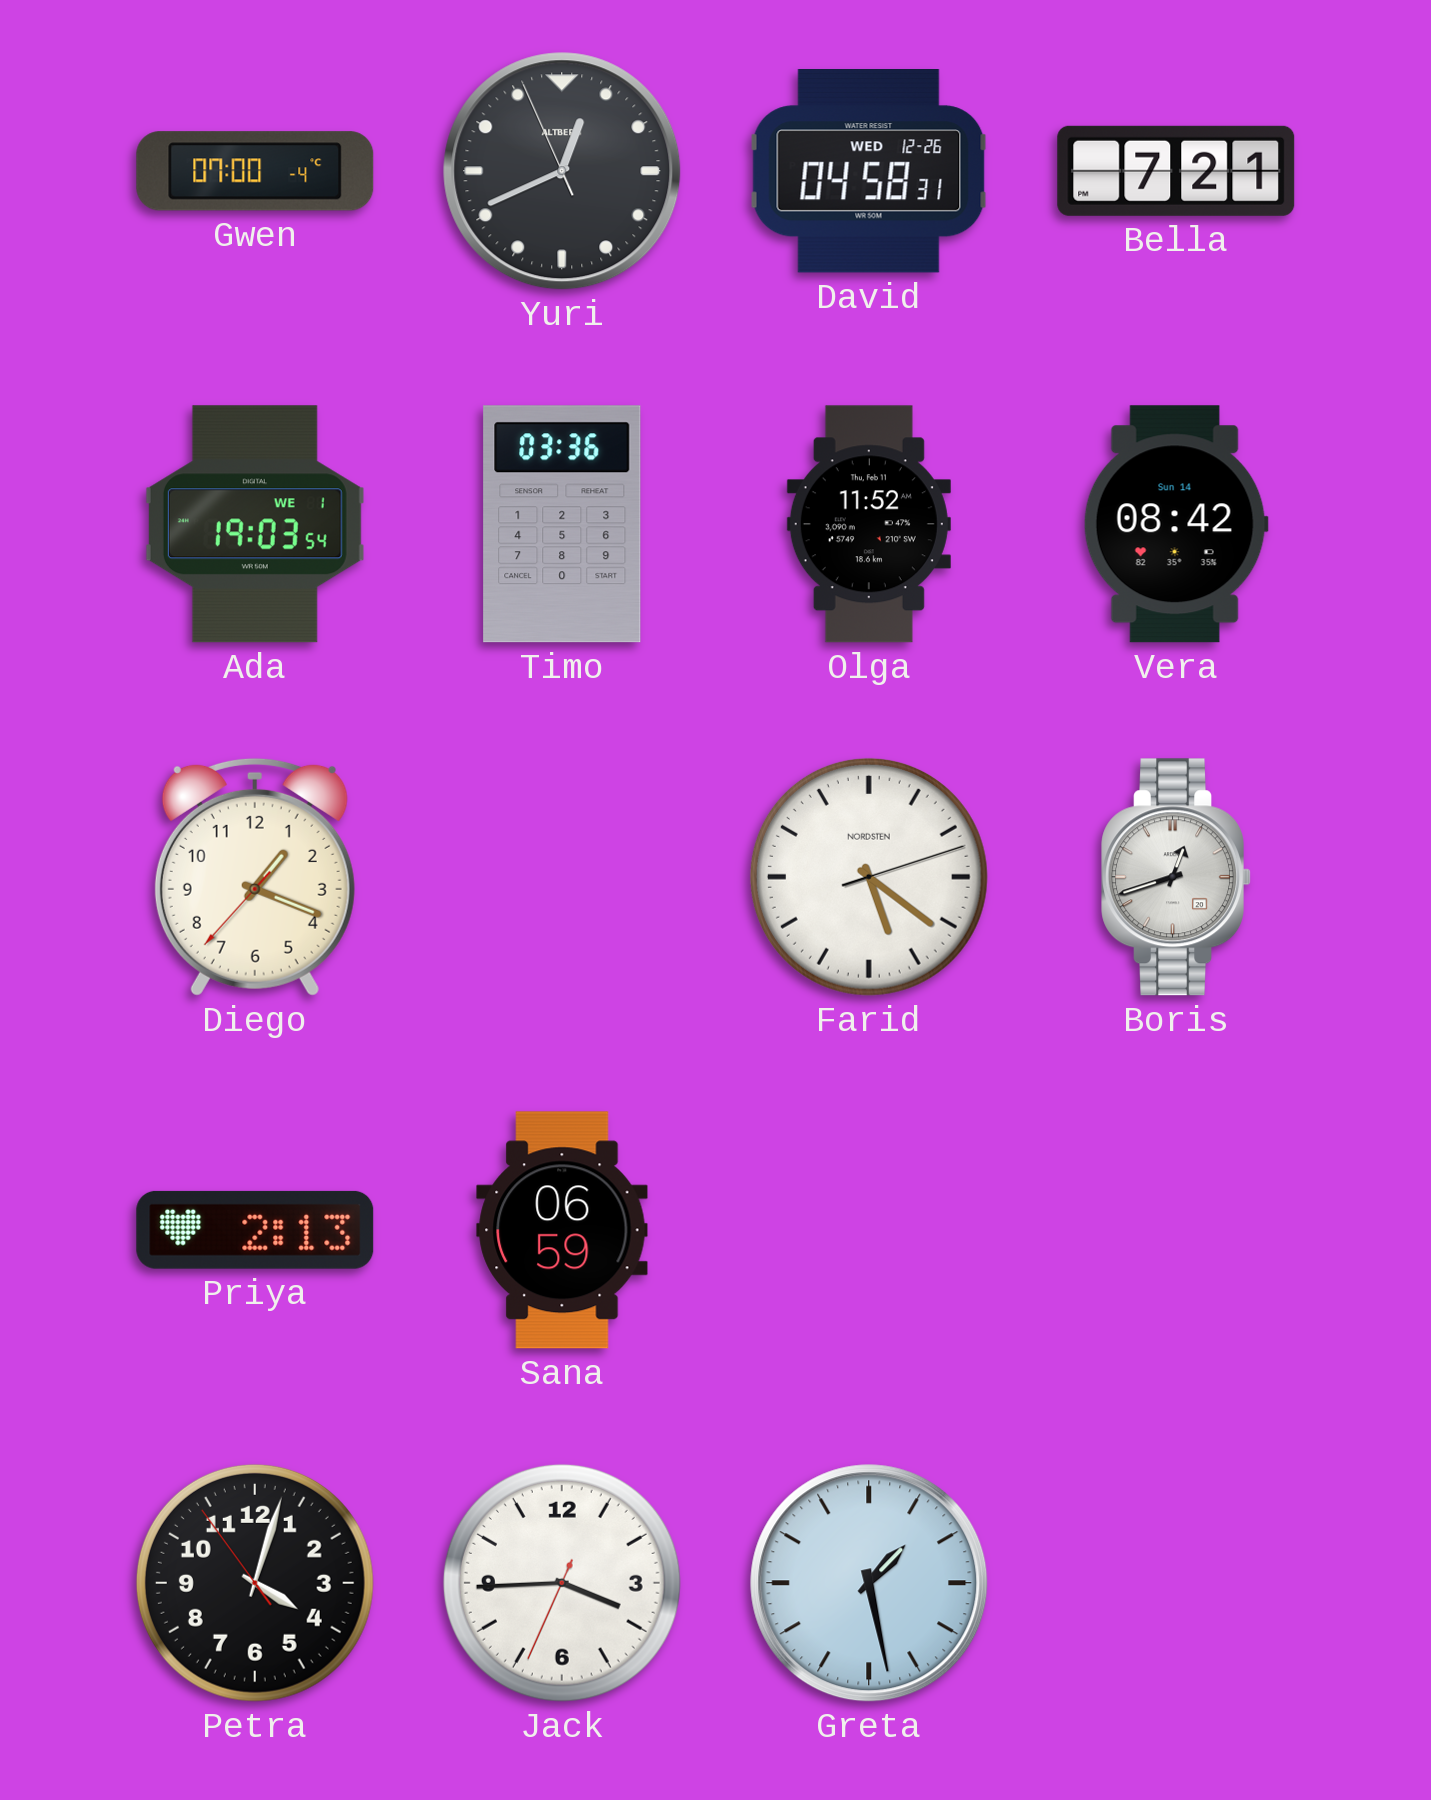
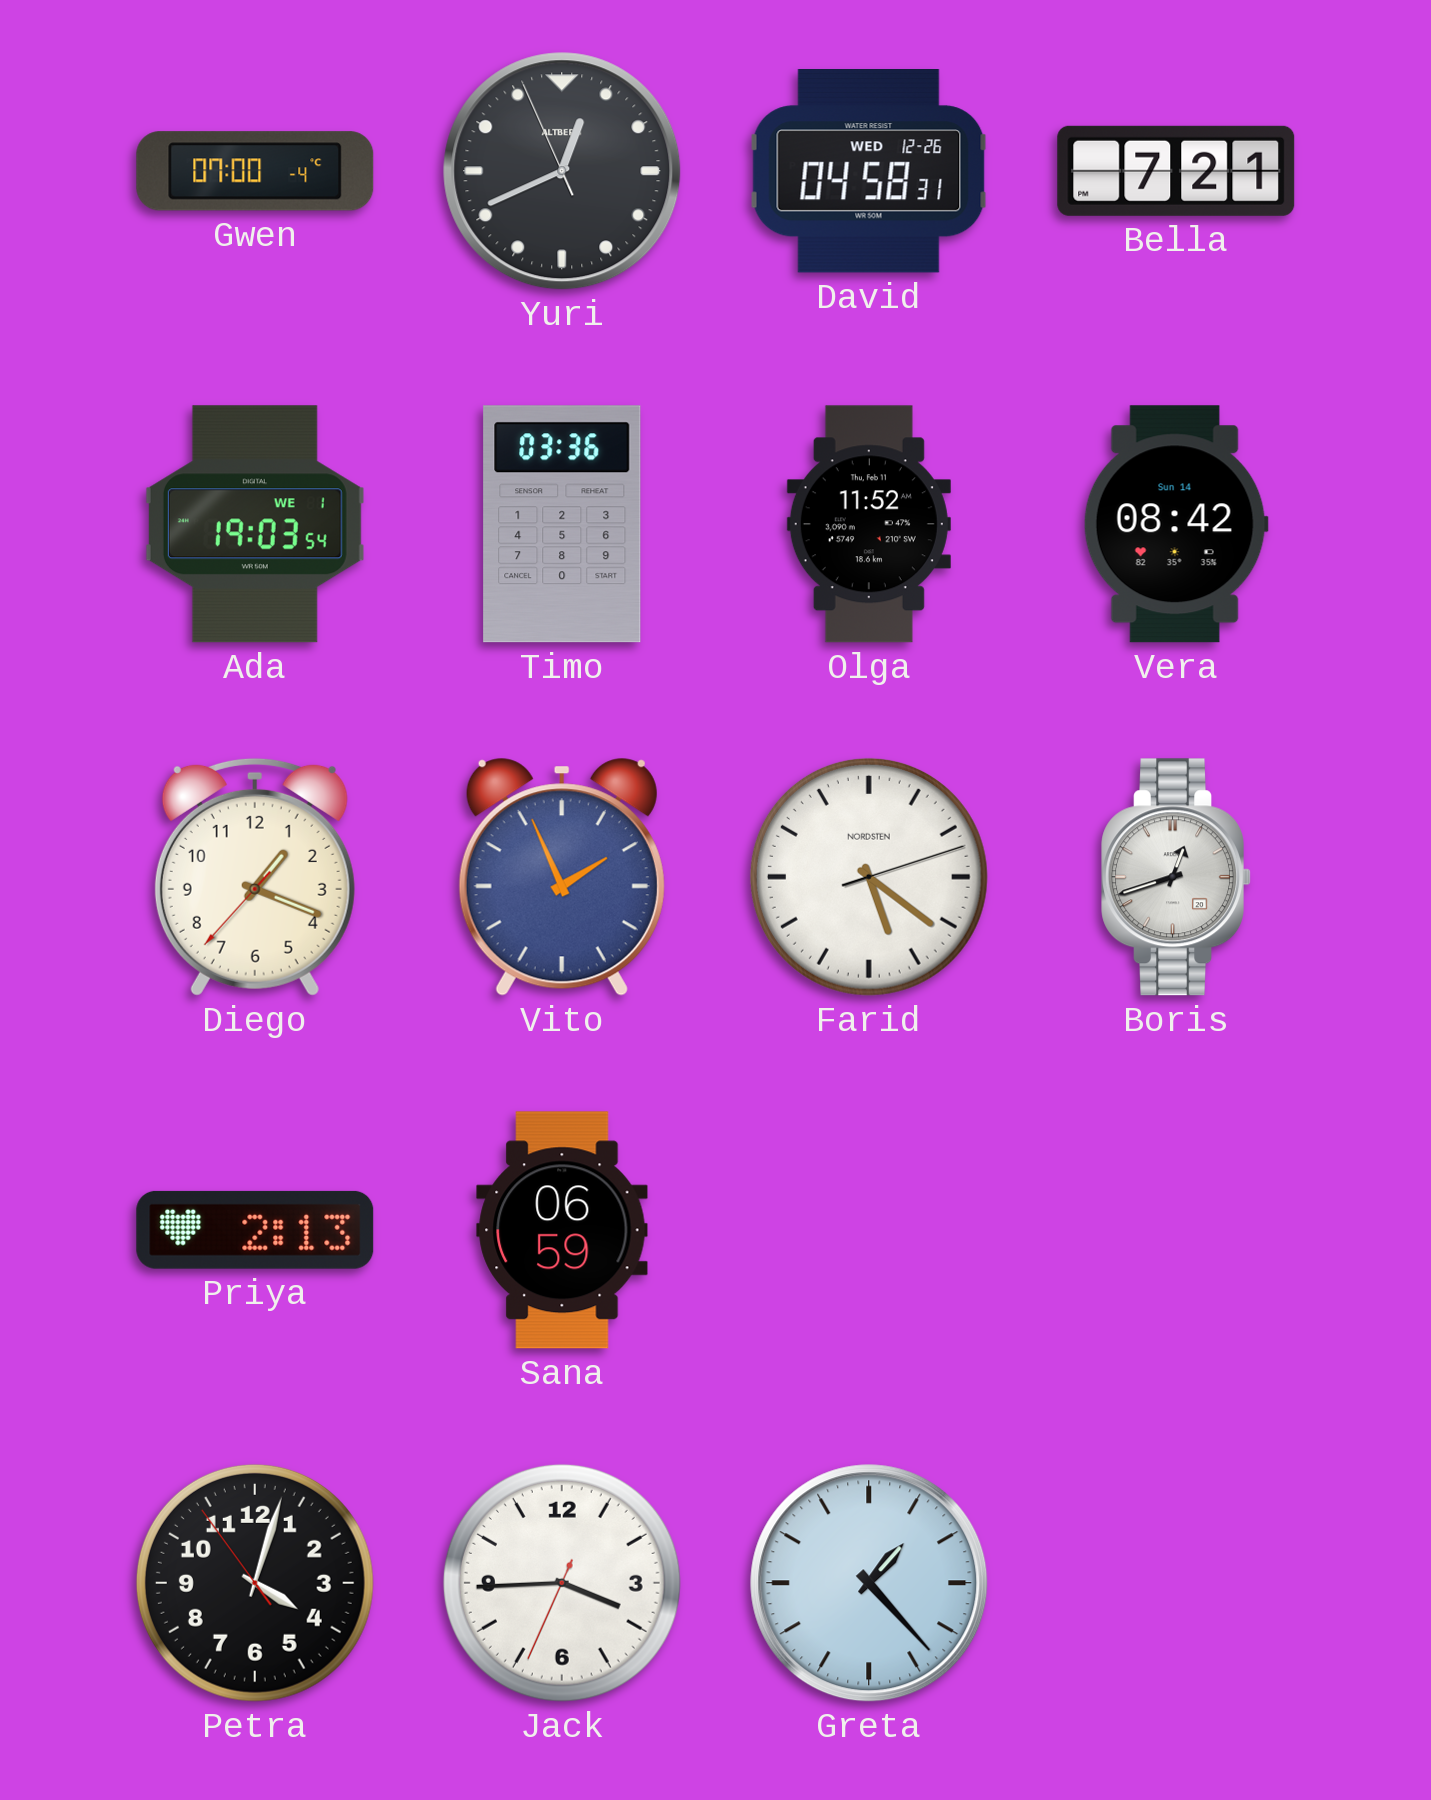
Vito: none -> 1:56
Greta: 1:28 -> 1:23
